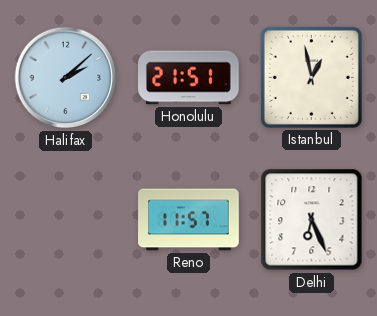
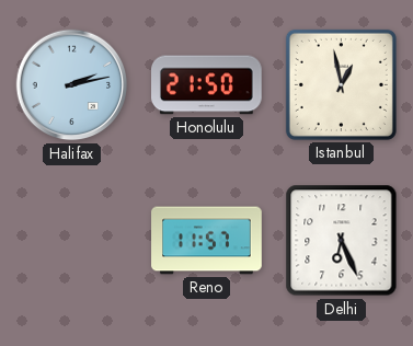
Halifax: 2:08 -> 2:13
Honolulu: 21:51 -> 21:50
